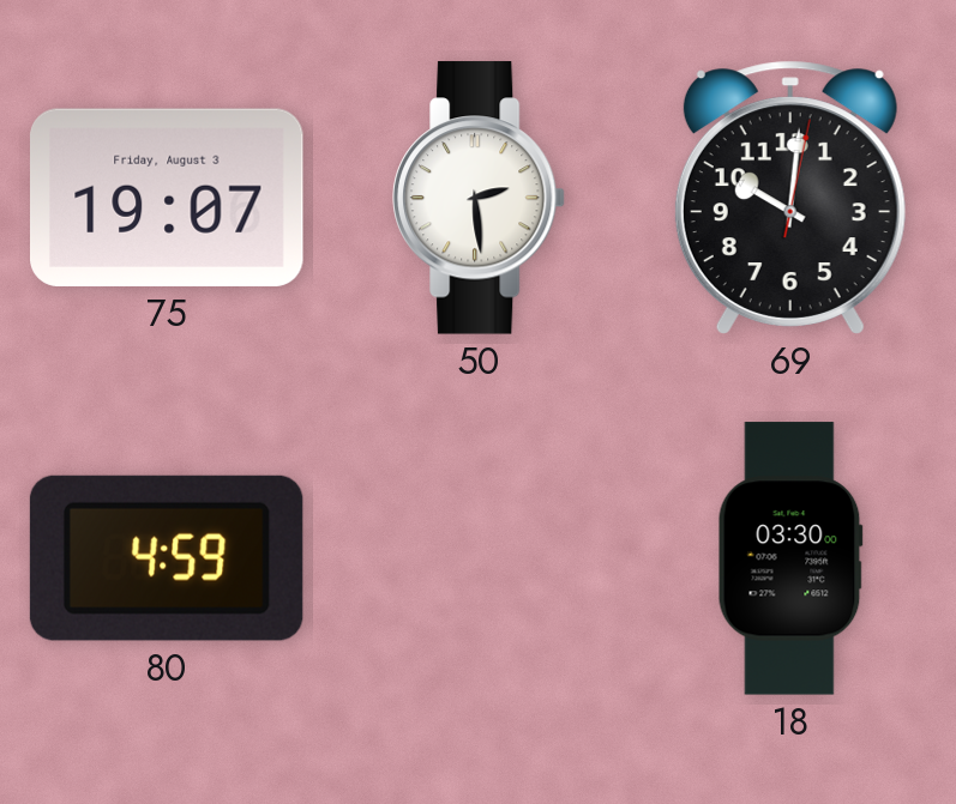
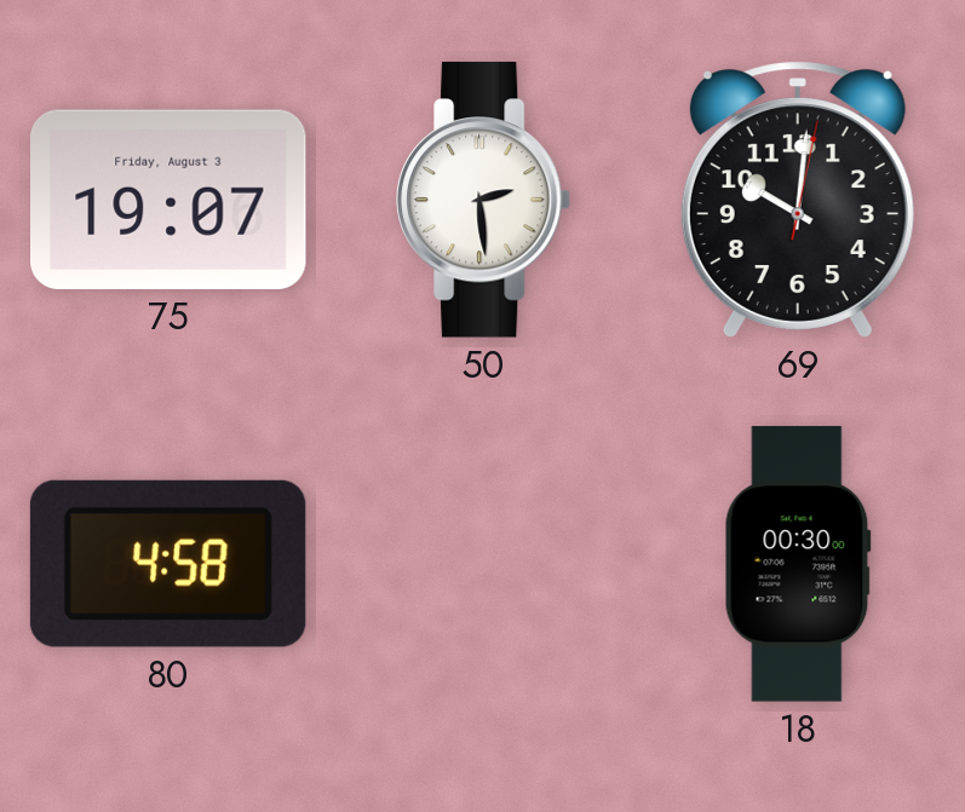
80: 4:59 -> 4:58
18: 03:30 -> 00:30
